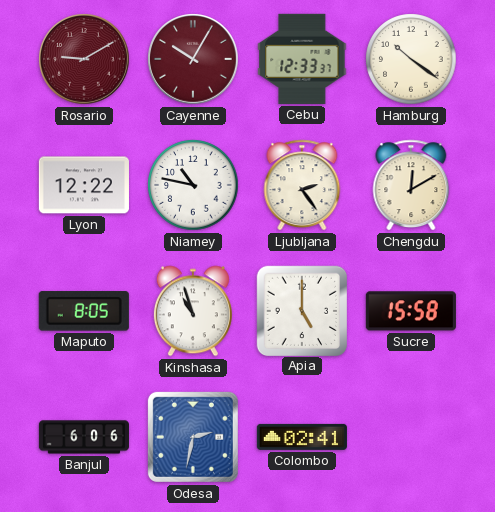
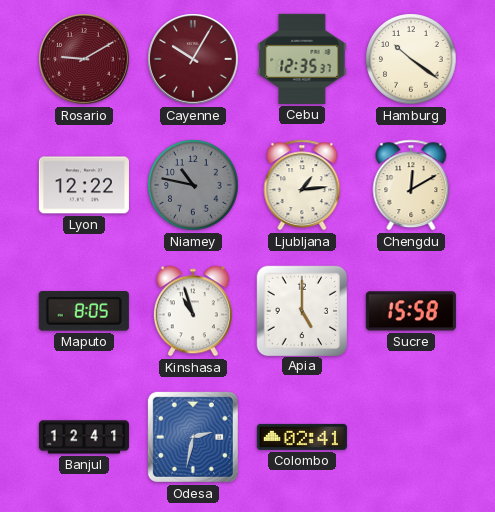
Cebu: 12:33 -> 12:35
Niamey dial: white -> grey
Ljubljana: 2:24 -> 1:14
Banjul: 6:06 -> 12:41
